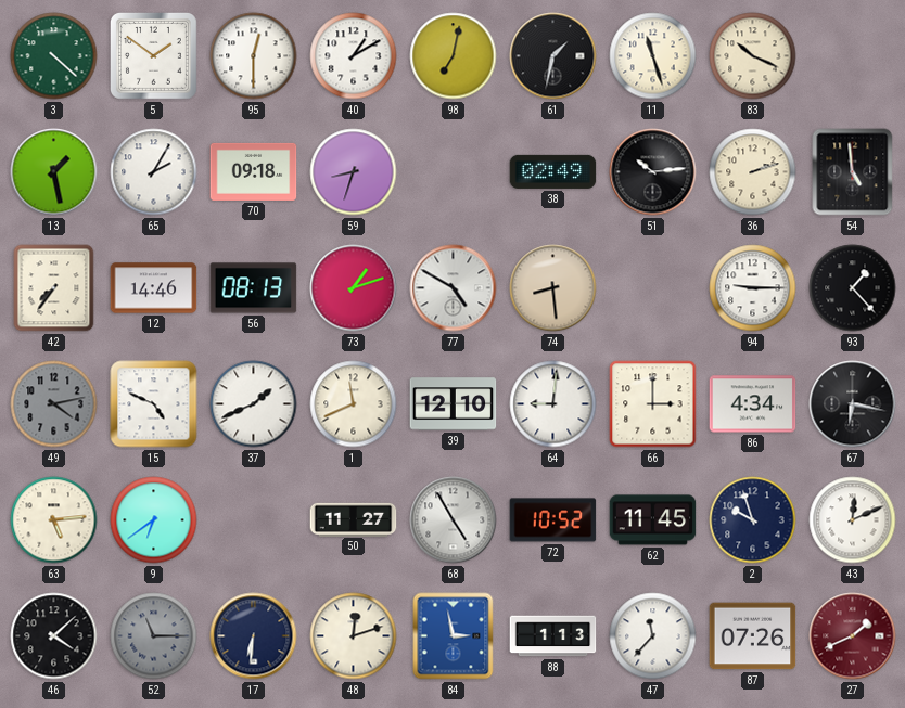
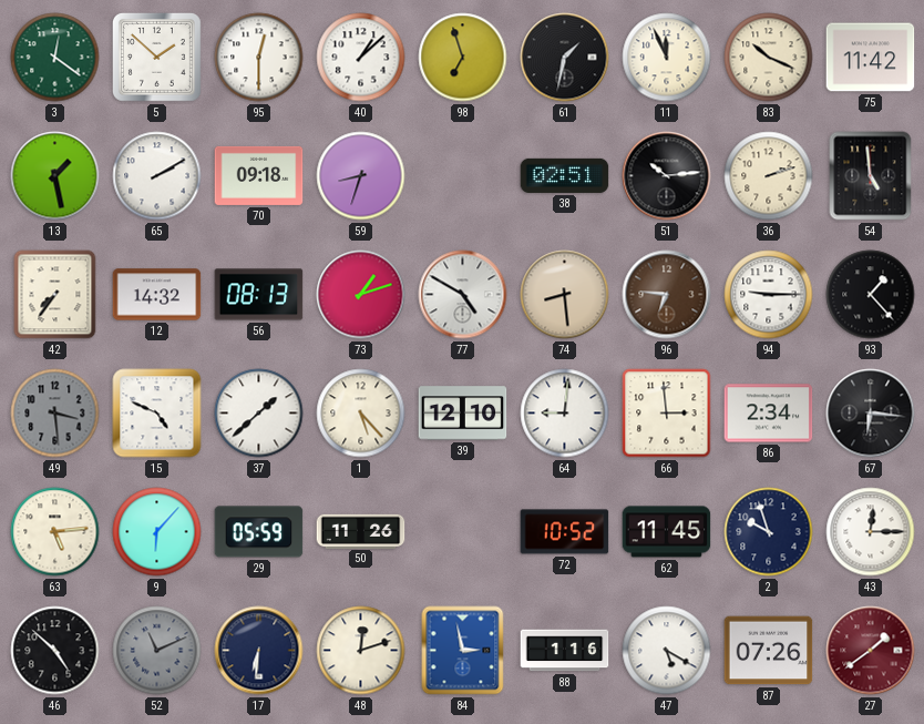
3: 4:22 -> 12:21
5: 1:51 -> 1:52
40: 1:10 -> 1:08
98: 7:02 -> 6:57
11: 11:27 -> 11:56
75: none -> 11:42
65: 2:05 -> 2:10
38: 02:49 -> 02:51
12: 14:46 -> 14:32
96: none -> 6:46
49: 4:13 -> 3:29
37: 1:41 -> 1:38
1: 11:41 -> 5:23
66: 3:00 -> 2:59
86: 4:34 -> 2:34
67: 6:17 -> 6:16
9: 6:39 -> 6:07
29: none -> 05:59
50: 11:27 -> 11:26
68: 4:55 -> none
43: 12:11 -> 12:15
46: 4:08 -> 4:52
52: 11:15 -> 11:11
88: 1:13 -> 1:16
47: 11:37 -> 5:20
27: 1:41 -> 1:39
